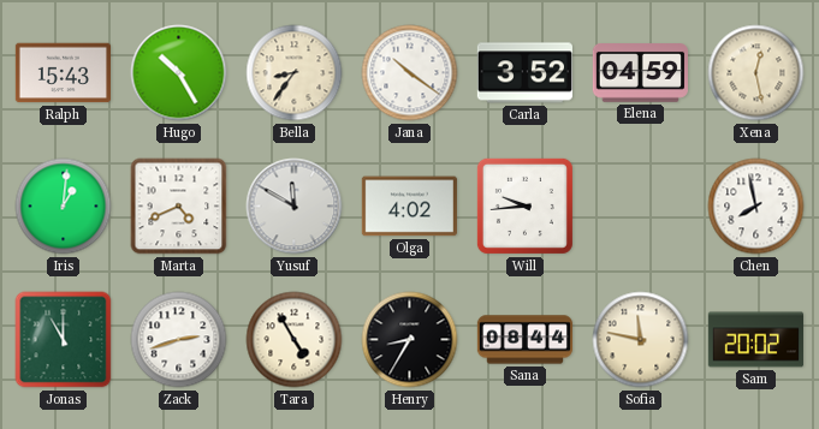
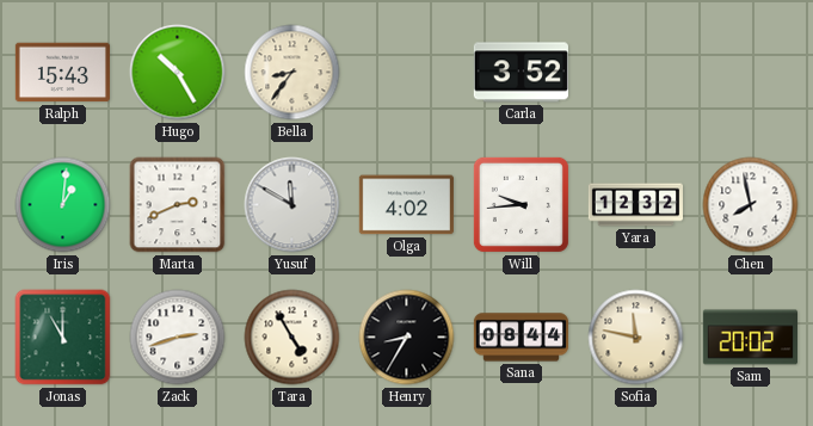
Jana: 10:21 -> none
Elena: 04:59 -> none
Xena: 12:28 -> none
Marta: 4:41 -> 2:41
Yara: none -> 12:32
